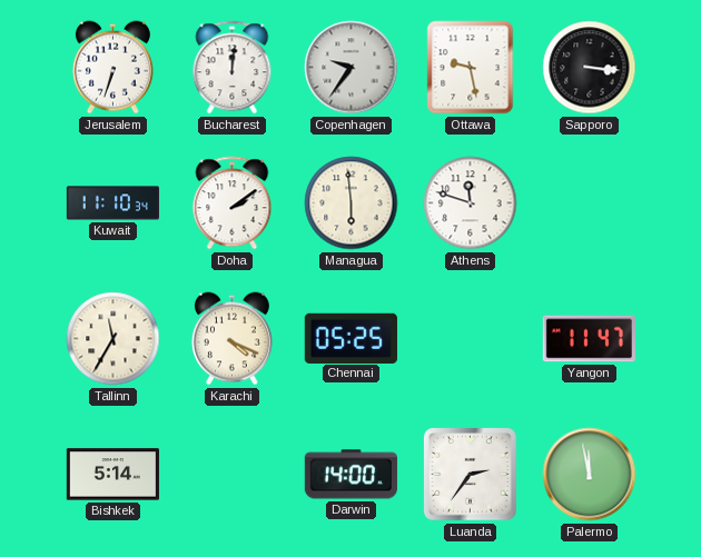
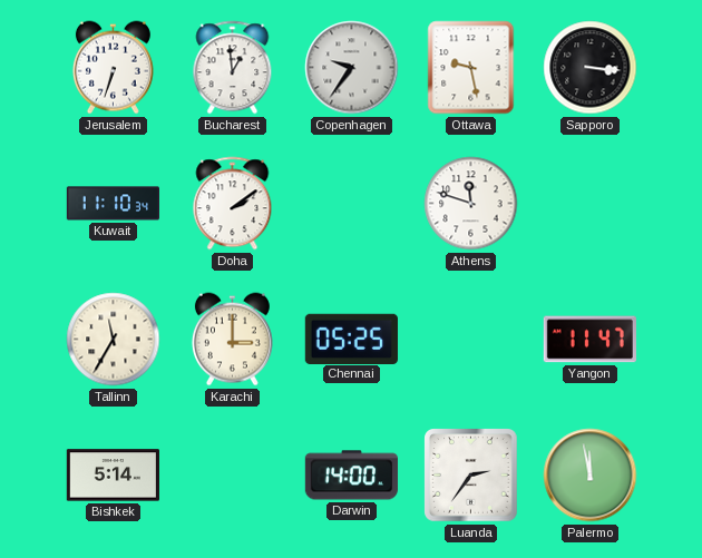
Bucharest: 12:01 -> 12:59
Managua: 5:59 -> none
Karachi: 4:19 -> 3:00
